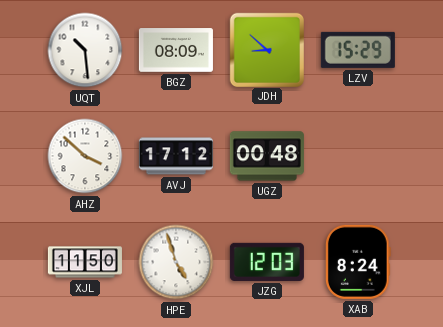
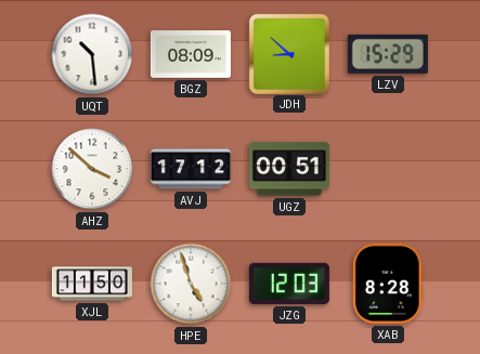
UGZ: 00:48 -> 00:51
XAB: 8:24 -> 8:28
